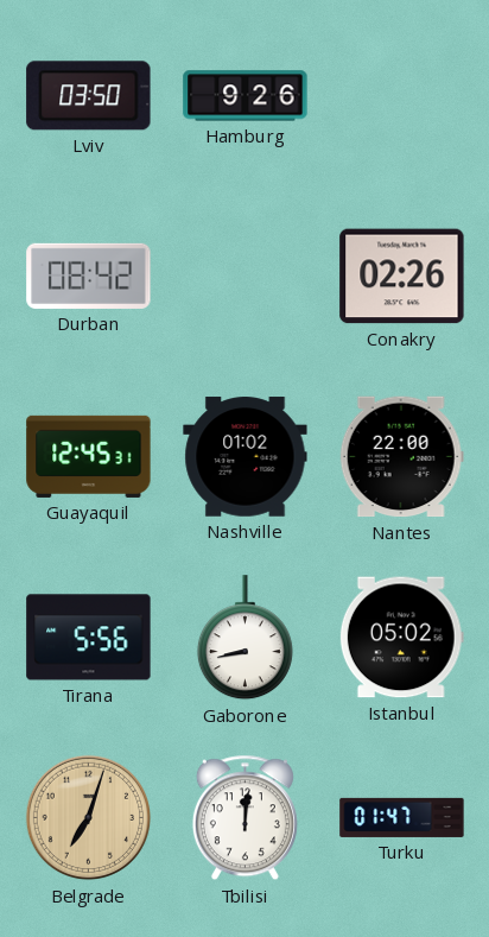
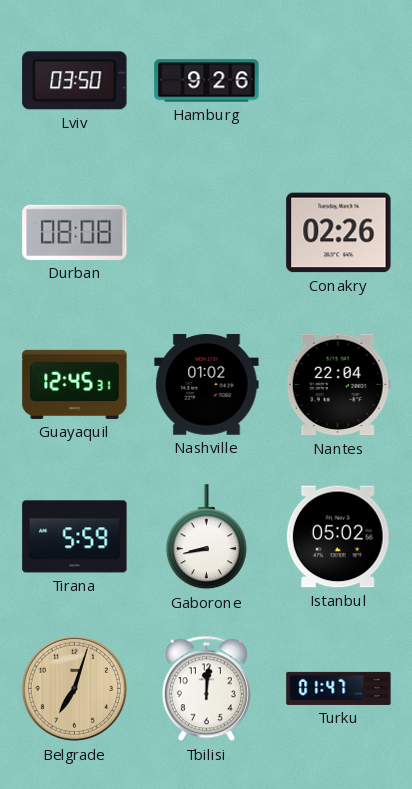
Durban: 08:42 -> 08:08
Nantes: 22:00 -> 22:04
Tirana: 5:56 -> 5:59
